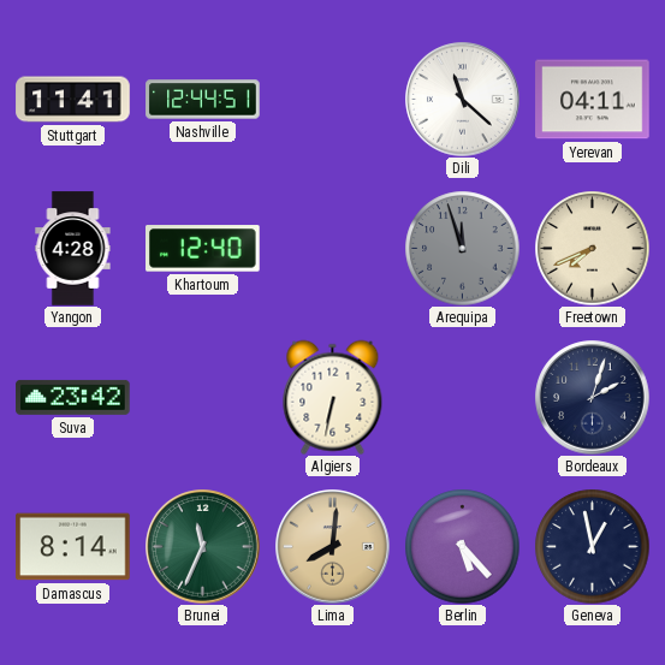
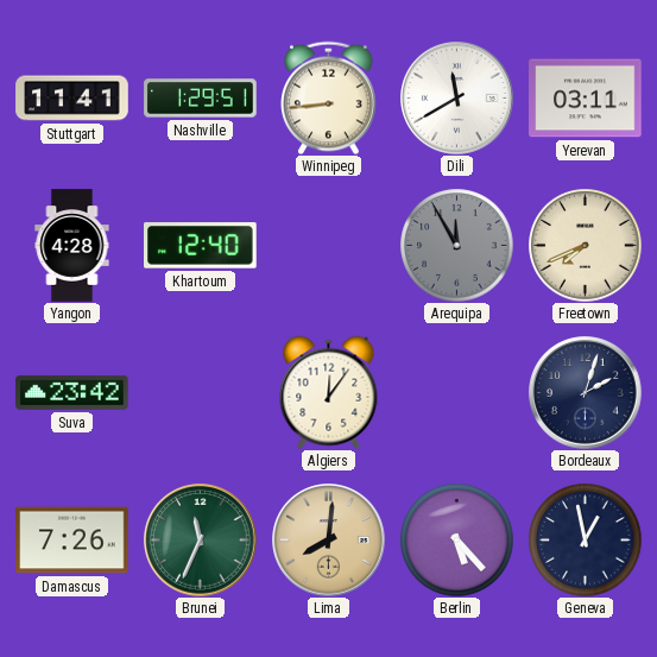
Nashville: 12:44 -> 1:29
Winnipeg: none -> 8:44
Dili: 11:22 -> 11:40
Yerevan: 04:11 -> 03:11
Arequipa: 11:57 -> 11:55
Algiers: 6:32 -> 12:06
Damascus: 8:14 -> 7:26
